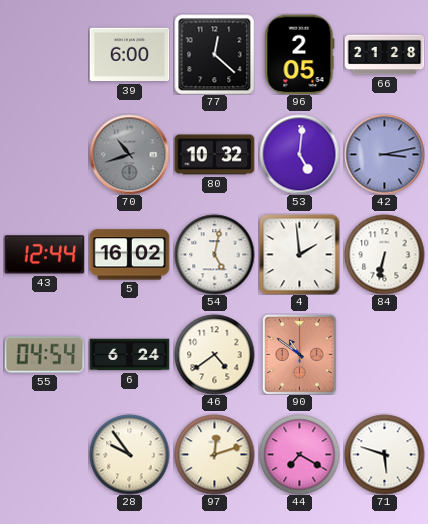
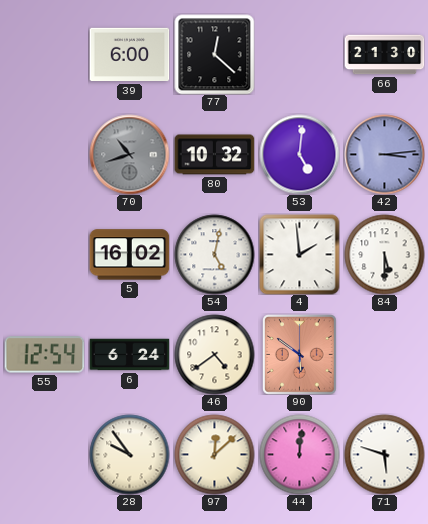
96: 2:05 -> none
66: 21:28 -> 21:30
42: 3:13 -> 3:14
43: 12:44 -> none
84: 6:32 -> 5:30
55: 04:54 -> 12:54
90: 10:51 -> 5:51
97: 12:12 -> 12:08
44: 7:20 -> 12:01
